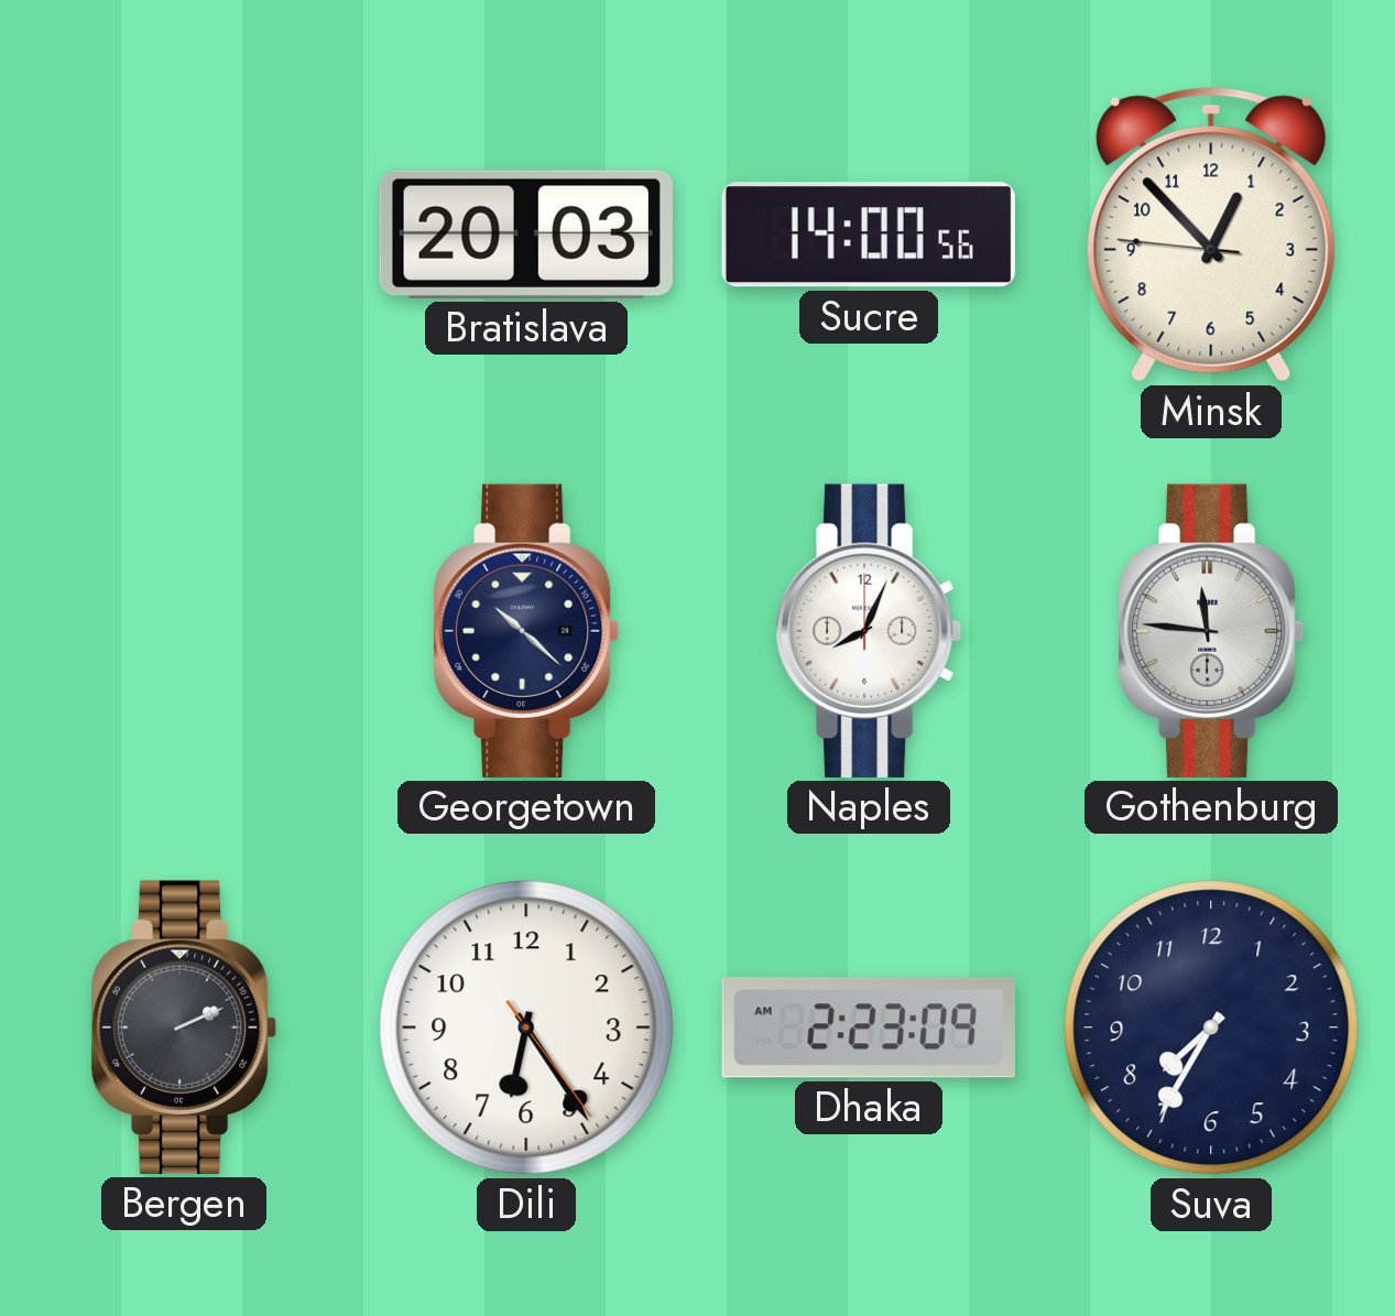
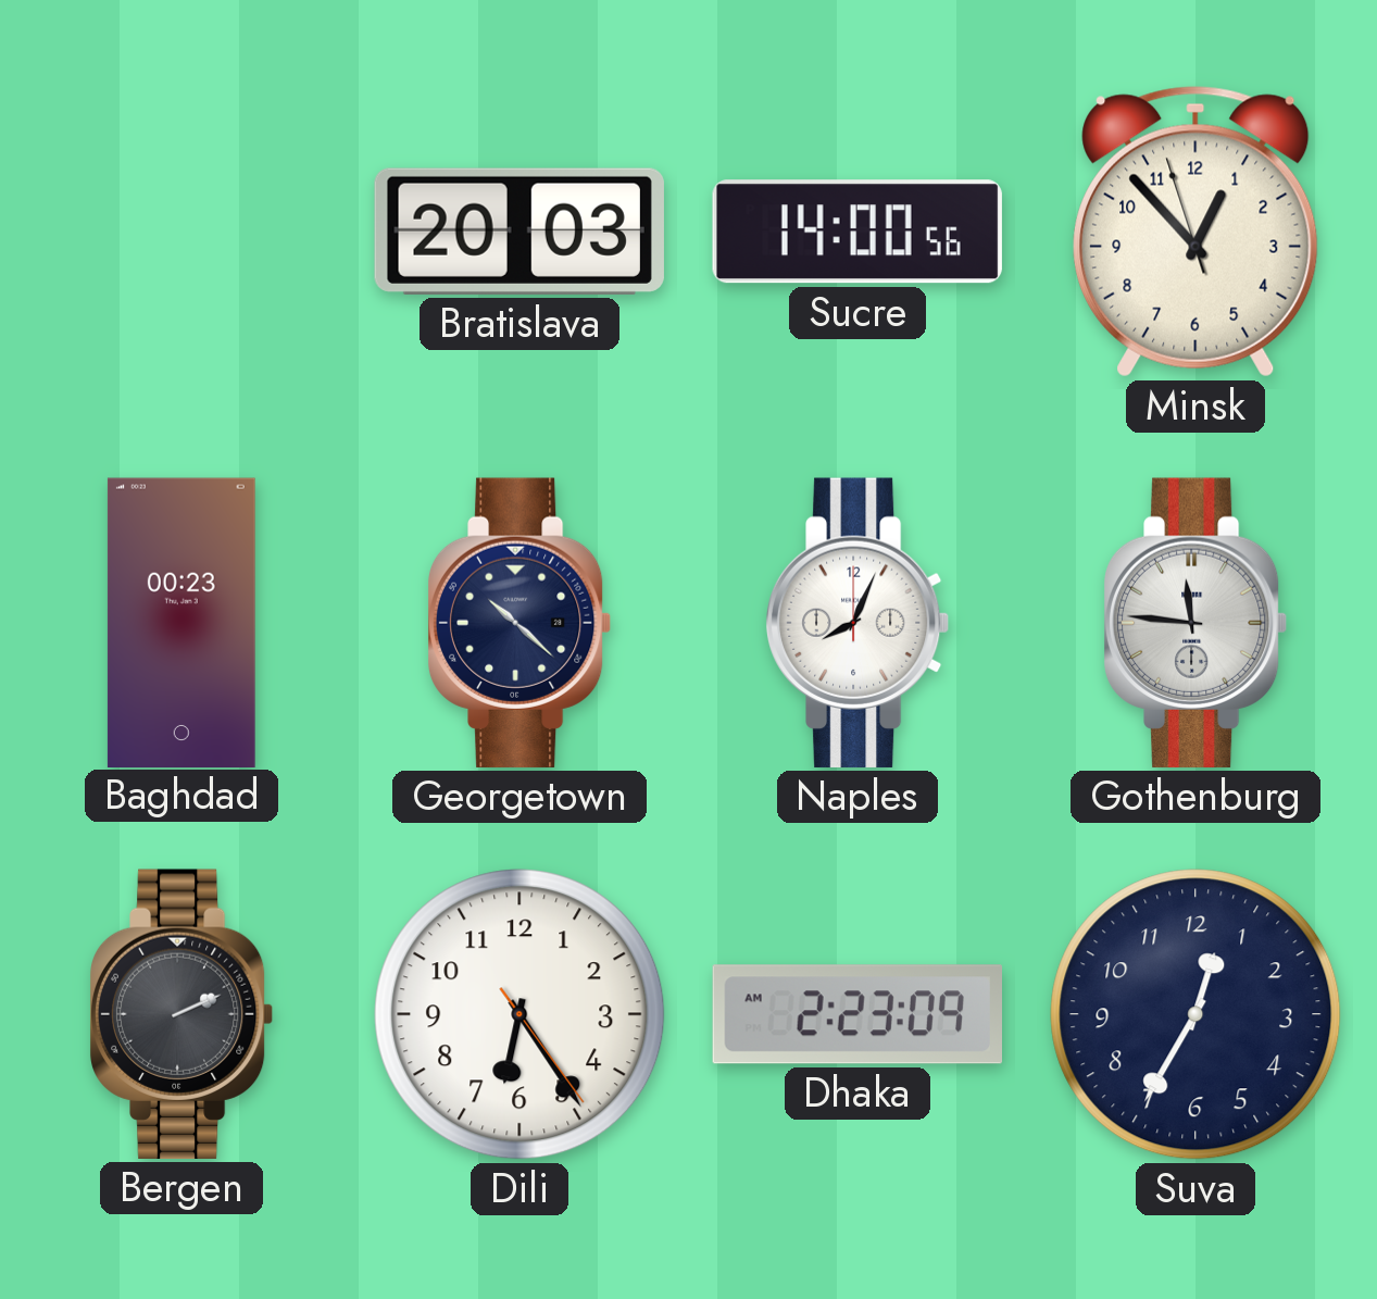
Minsk: 12:52:46 -> 12:52:57
Baghdad: none -> 00:23
Suva: 7:35 -> 12:35
